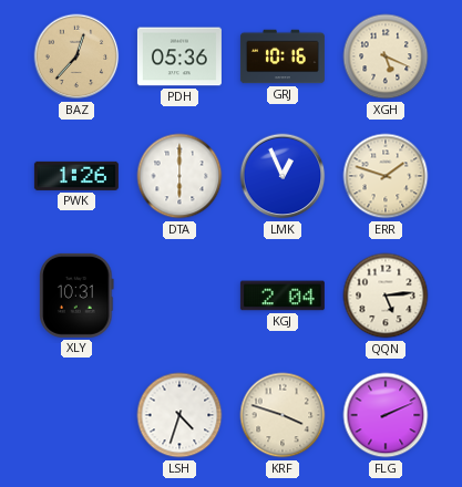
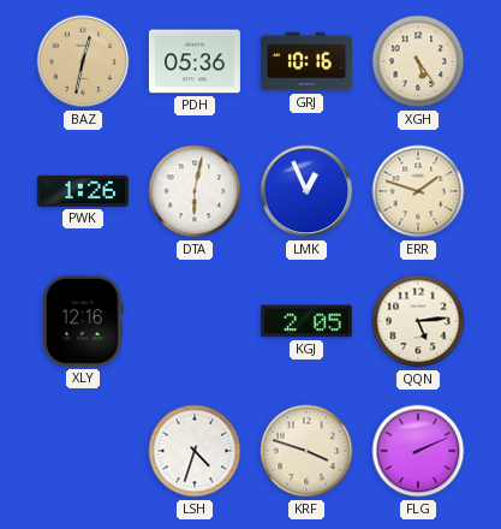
BAZ: 12:37 -> 12:32
XGH: 5:19 -> 5:24
DTA: 6:00 -> 6:02
XLY: 10:31 -> 12:16
KGJ: 2:04 -> 2:05
